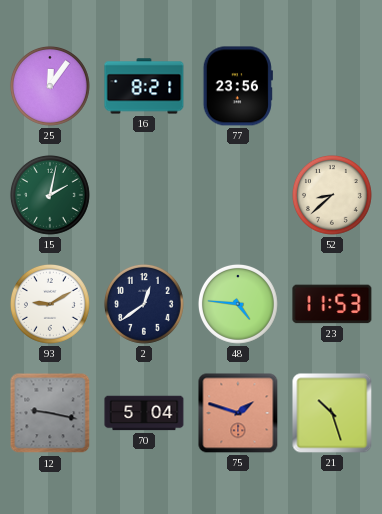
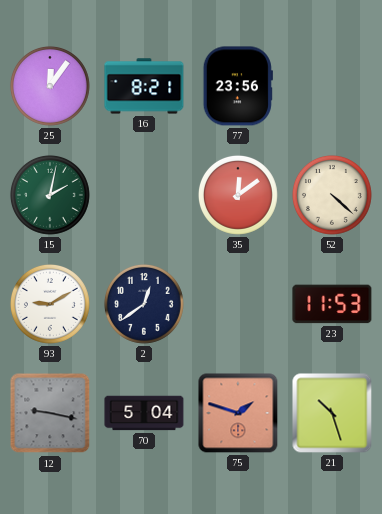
35: none -> 12:09
52: 8:38 -> 4:22
48: 4:46 -> none
